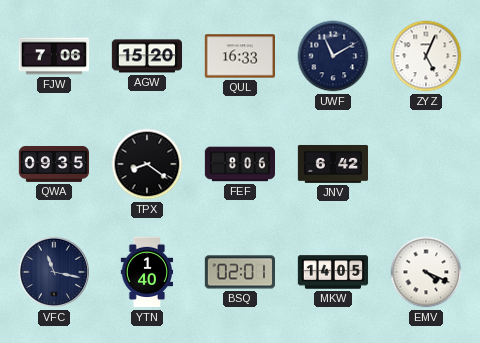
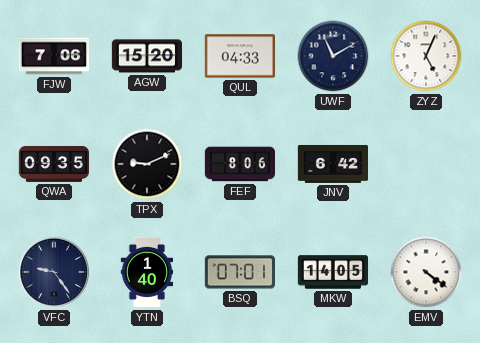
QUL: 16:33 -> 04:33
TPX: 8:21 -> 9:11
VFC: 11:17 -> 9:24
BSQ: 02:01 -> 07:01
EMV: 4:19 -> 4:21
